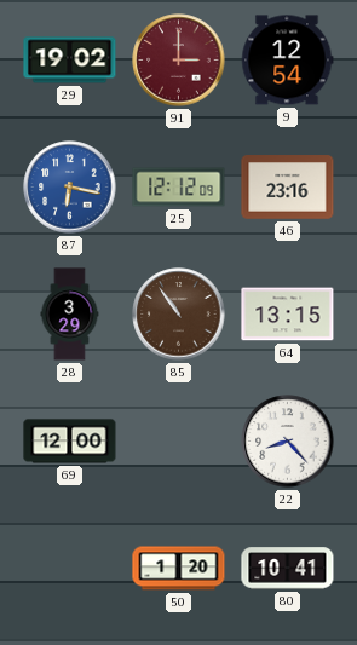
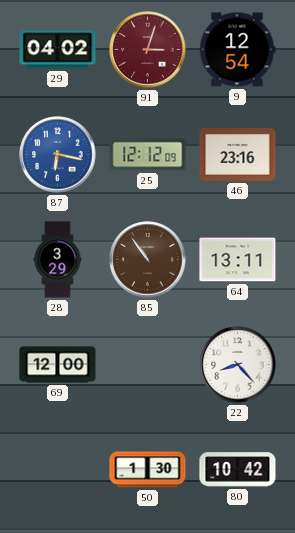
29: 19:02 -> 04:02
91: 3:00 -> 3:03
64: 13:15 -> 13:11
50: 1:20 -> 1:30
80: 10:41 -> 10:42
